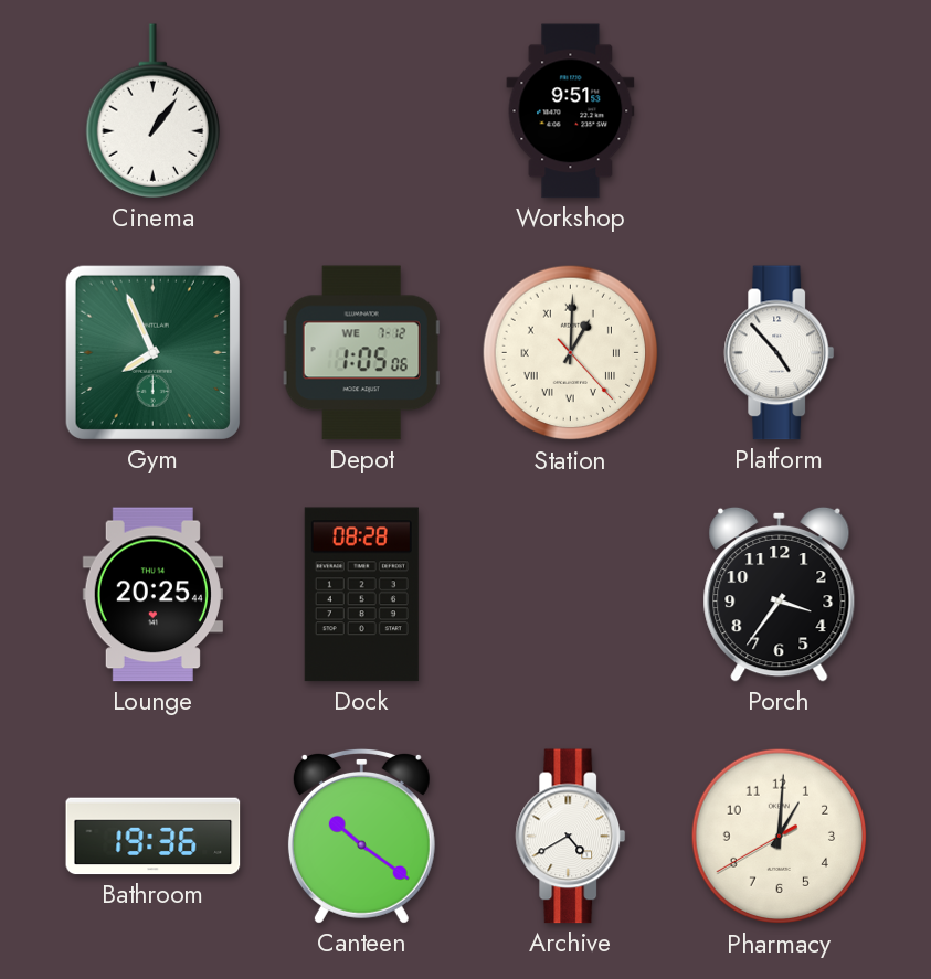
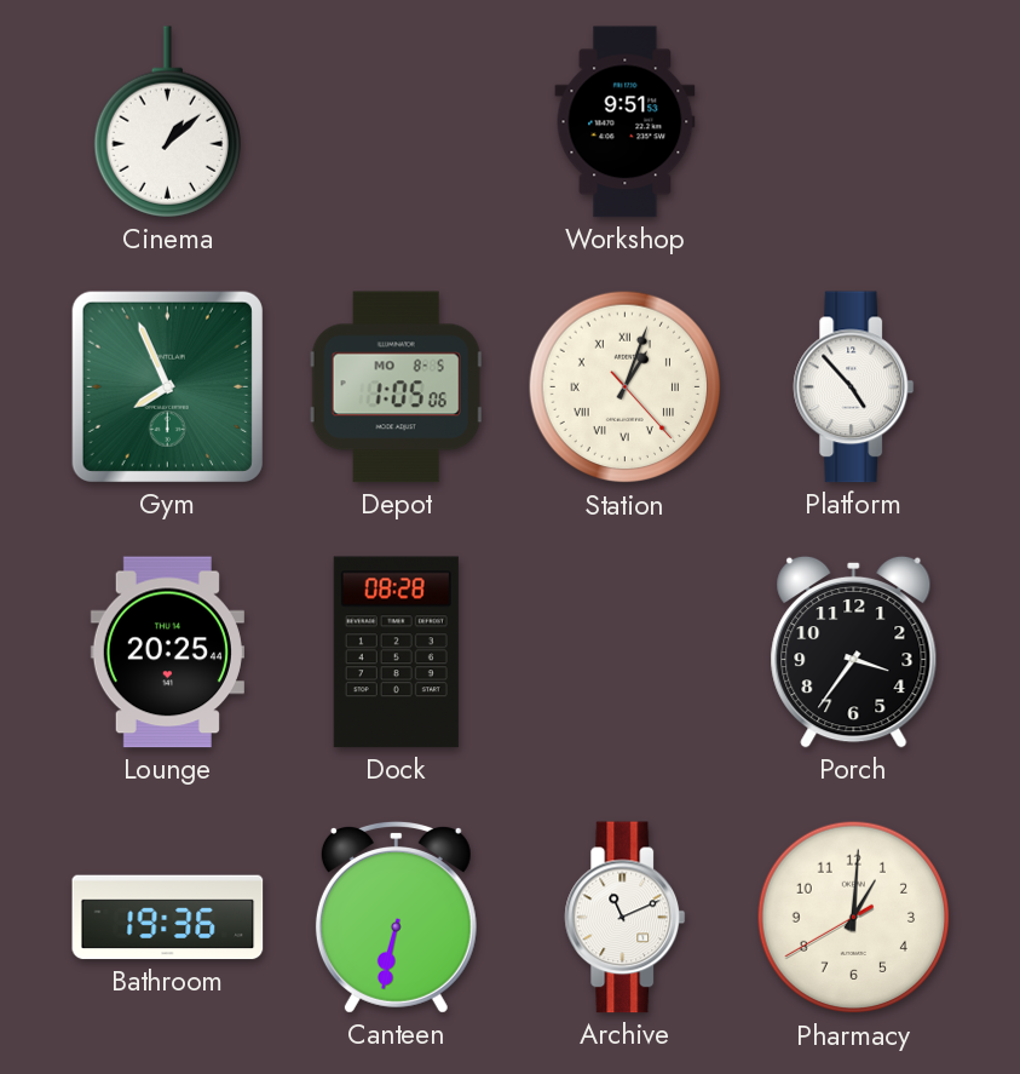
Cinema: 1:06 -> 1:08
Depot date: WE 7-12 -> MO 8-5
Station: 1:00 -> 1:03
Canteen: 10:21 -> 6:32
Archive: 4:40 -> 11:11
